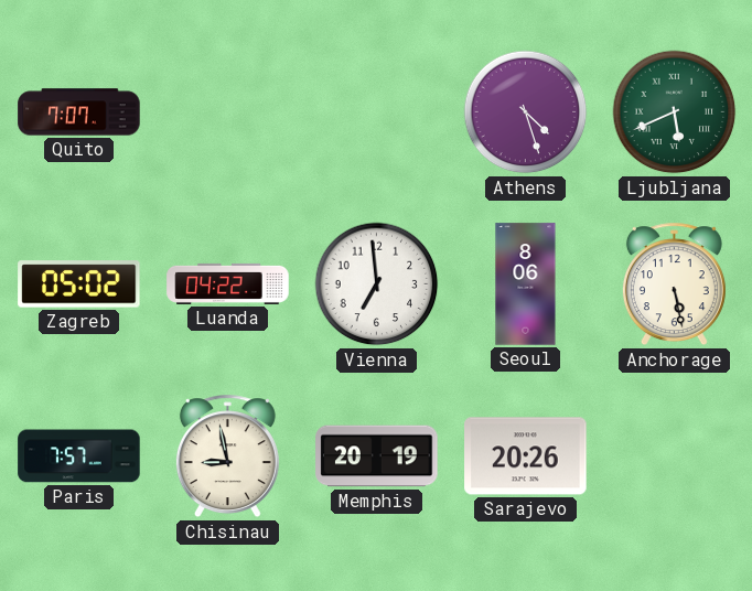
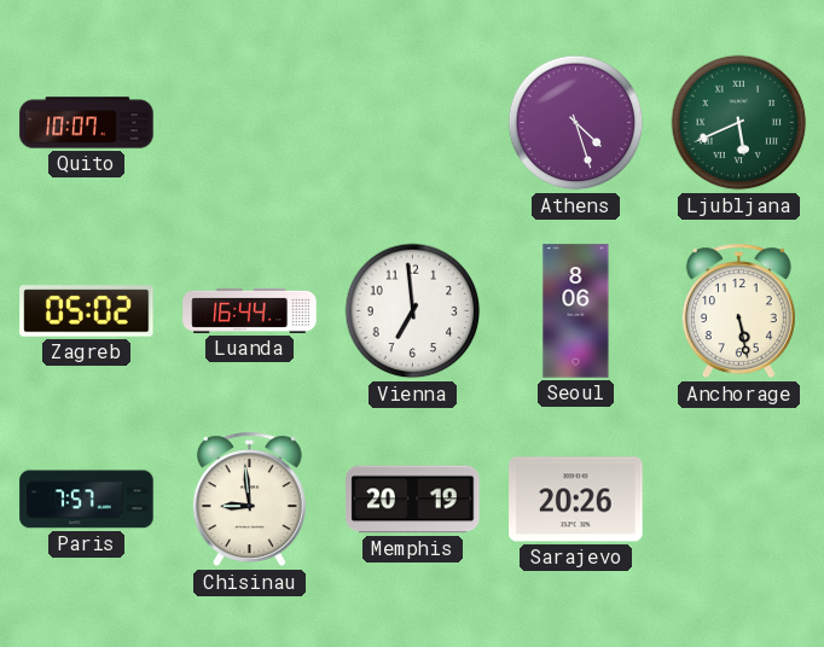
Quito: 7:07 -> 10:07
Luanda: 04:22 -> 16:44
Chisinau: 8:58 -> 8:59
